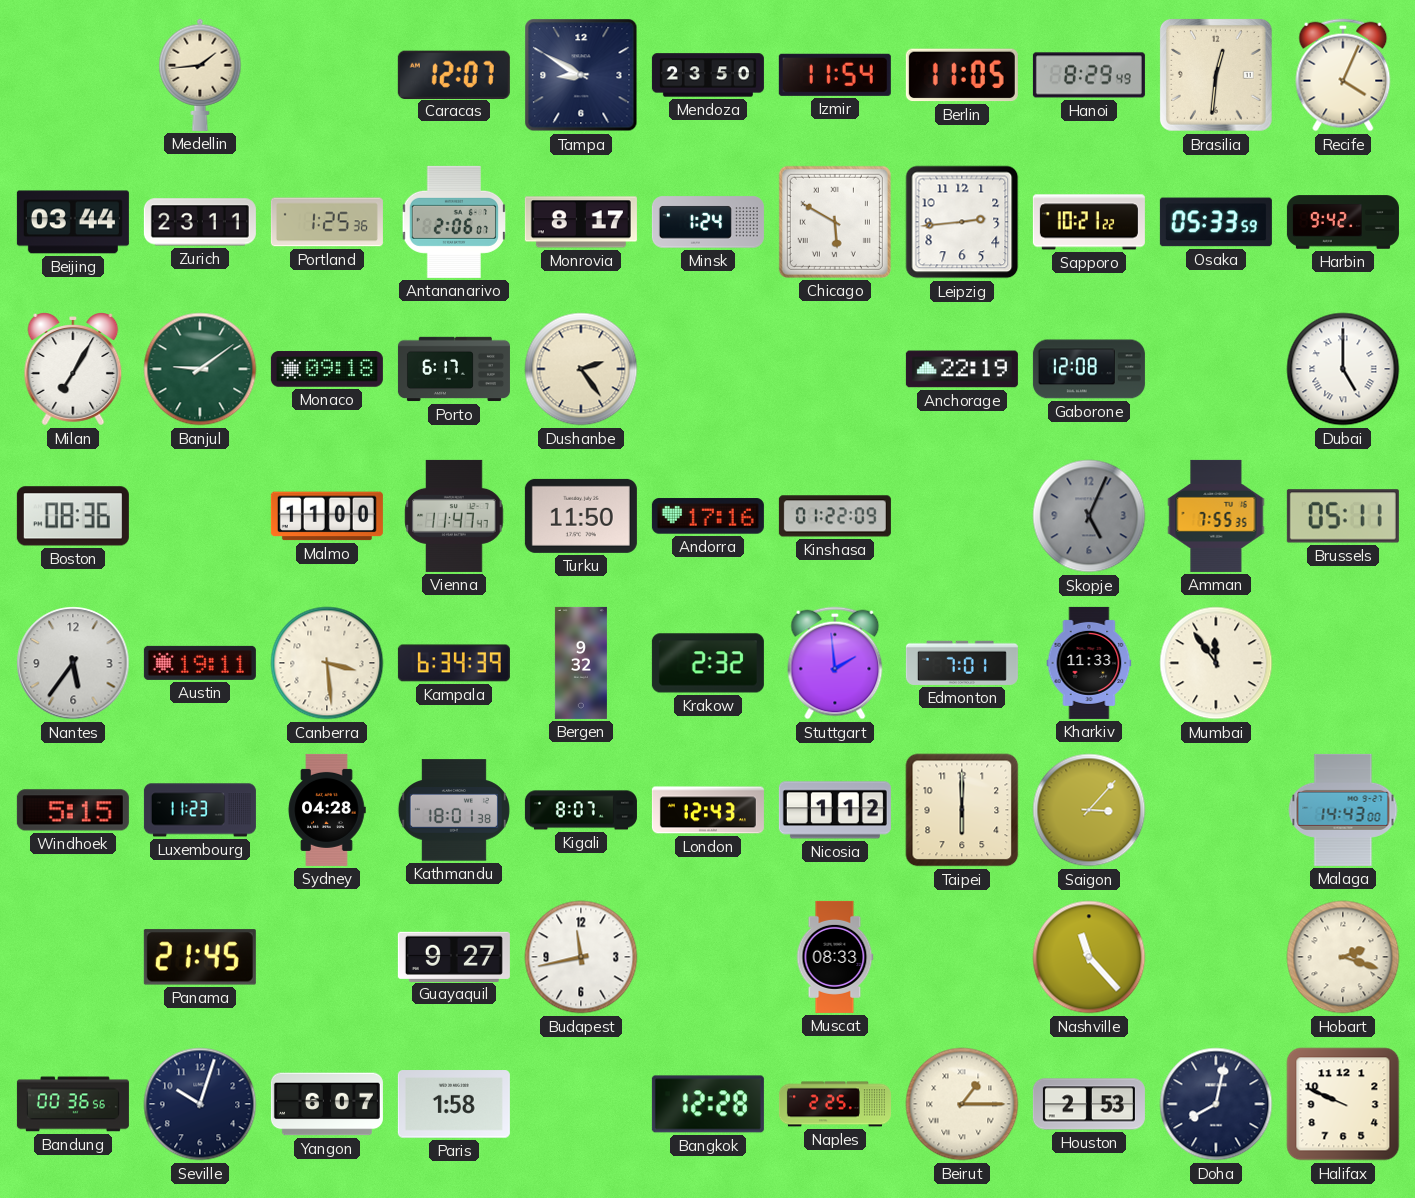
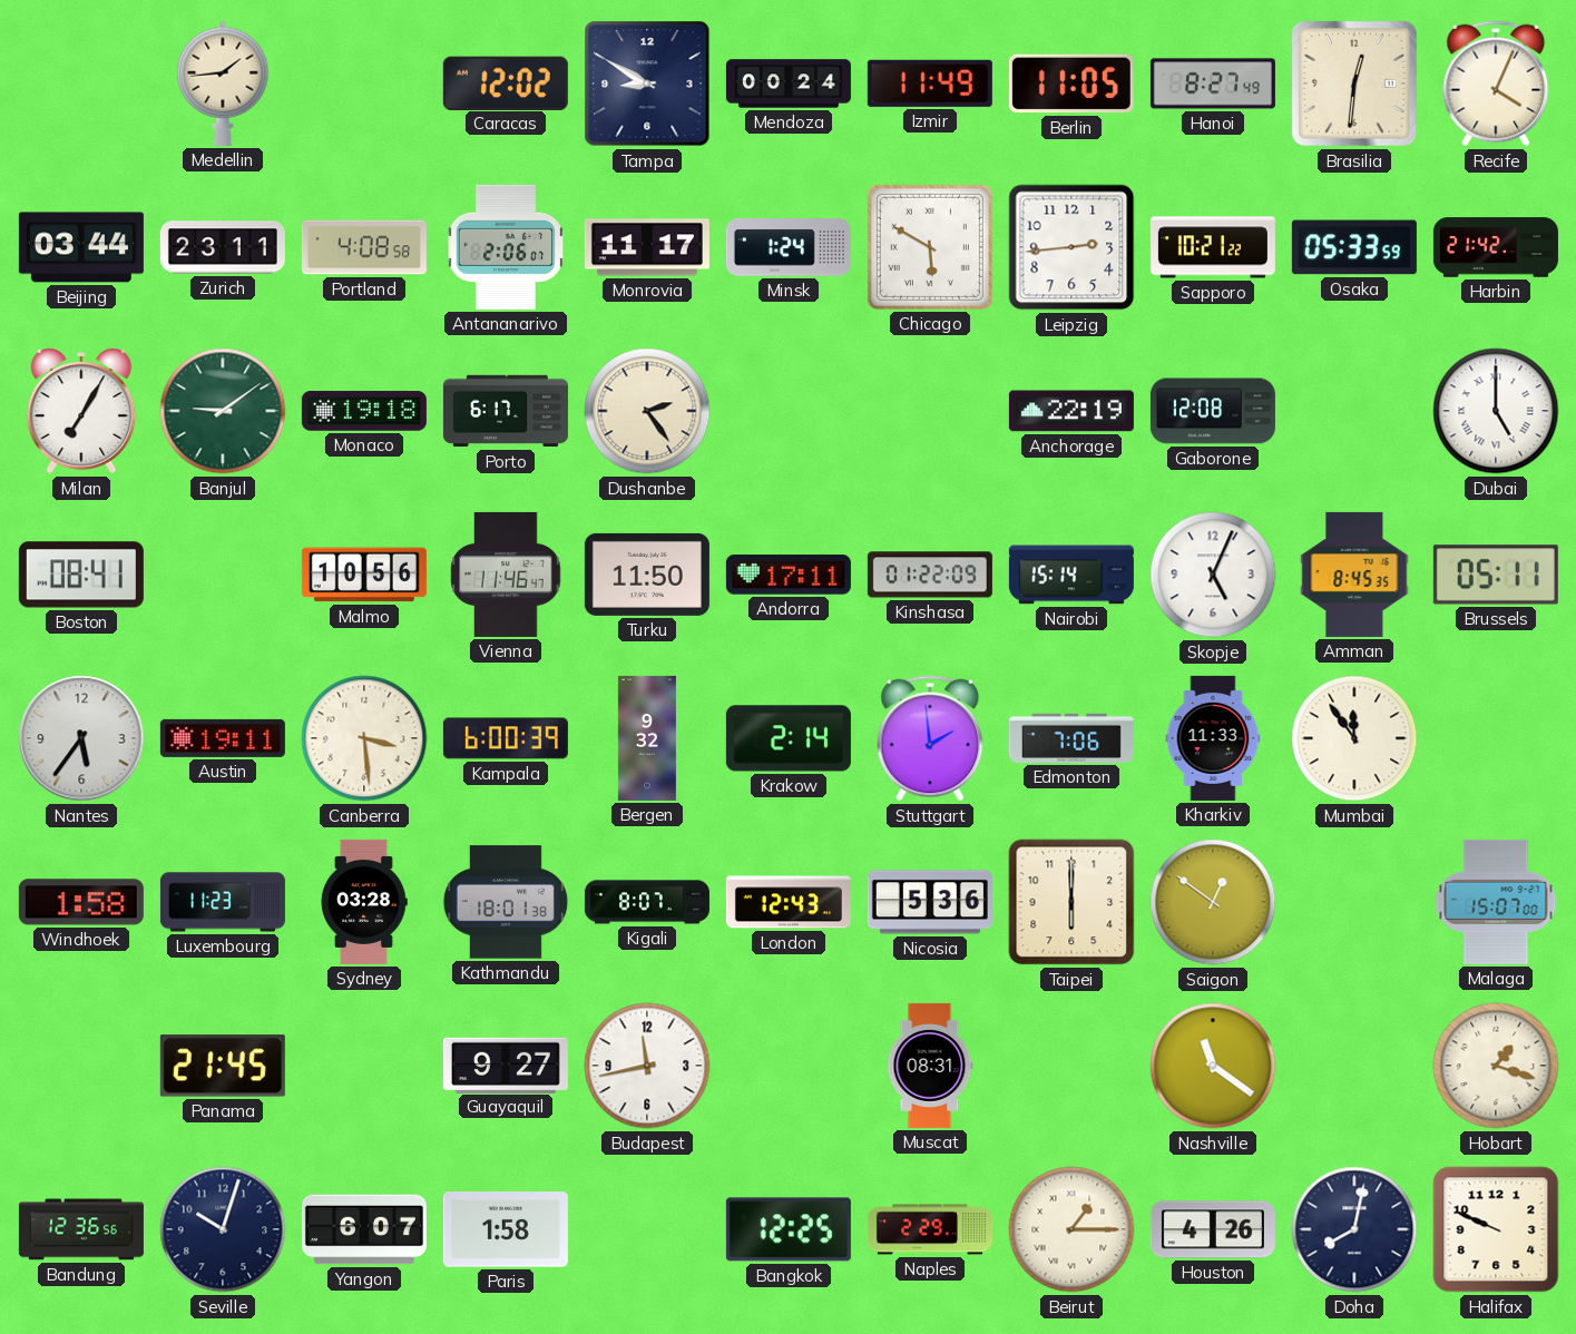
Caracas: 12:07 -> 12:02
Mendoza: 23:50 -> 00:24
Izmir: 11:54 -> 11:49
Hanoi: 8:29 -> 8:27
Portland: 1:25 -> 4:08
Monrovia: 8:17 -> 11:17
Harbin: 9:42 -> 21:42
Monaco: 09:18 -> 19:18
Boston: 08:36 -> 08:41
Malmo: 11:00 -> 10:56
Vienna: 11:47 -> 11:46
Andorra: 17:16 -> 17:11
Nairobi: none -> 15:14
Skopje dial: grey -> white
Amman: 7:55 -> 8:45
Kampala: 6:34 -> 6:00
Krakow: 2:32 -> 2:14
Edmonton: 7:01 -> 7:06
Windhoek: 5:15 -> 1:58
Sydney: 04:28 -> 03:28
Nicosia: 1:12 -> 5:36
Saigon: 3:07 -> 12:51
Malaga: 14:43 -> 15:07
Muscat: 08:33 -> 08:31
Nashville: 11:23 -> 11:21
Hobart: 2:18 -> 1:18
Bandung: 00:36 -> 12:36
Bangkok: 12:28 -> 12:25
Naples: 2:25 -> 2:29
Houston: 2:53 -> 4:26
